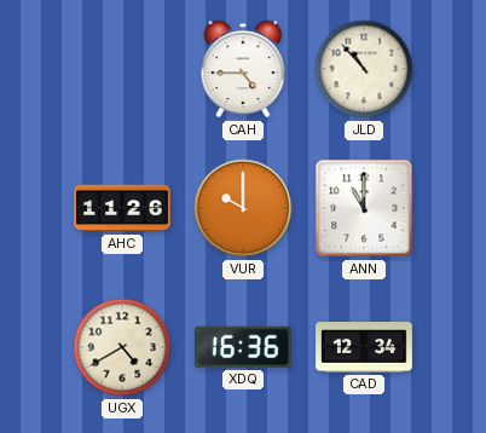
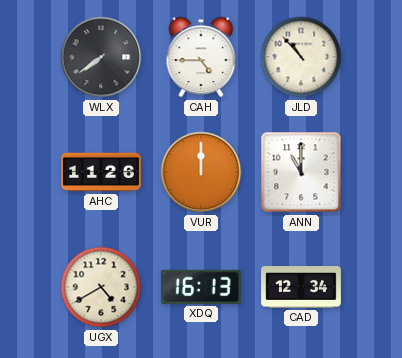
WLX: none -> 7:39
VUR: 10:00 -> 12:00
XDQ: 16:36 -> 16:13
